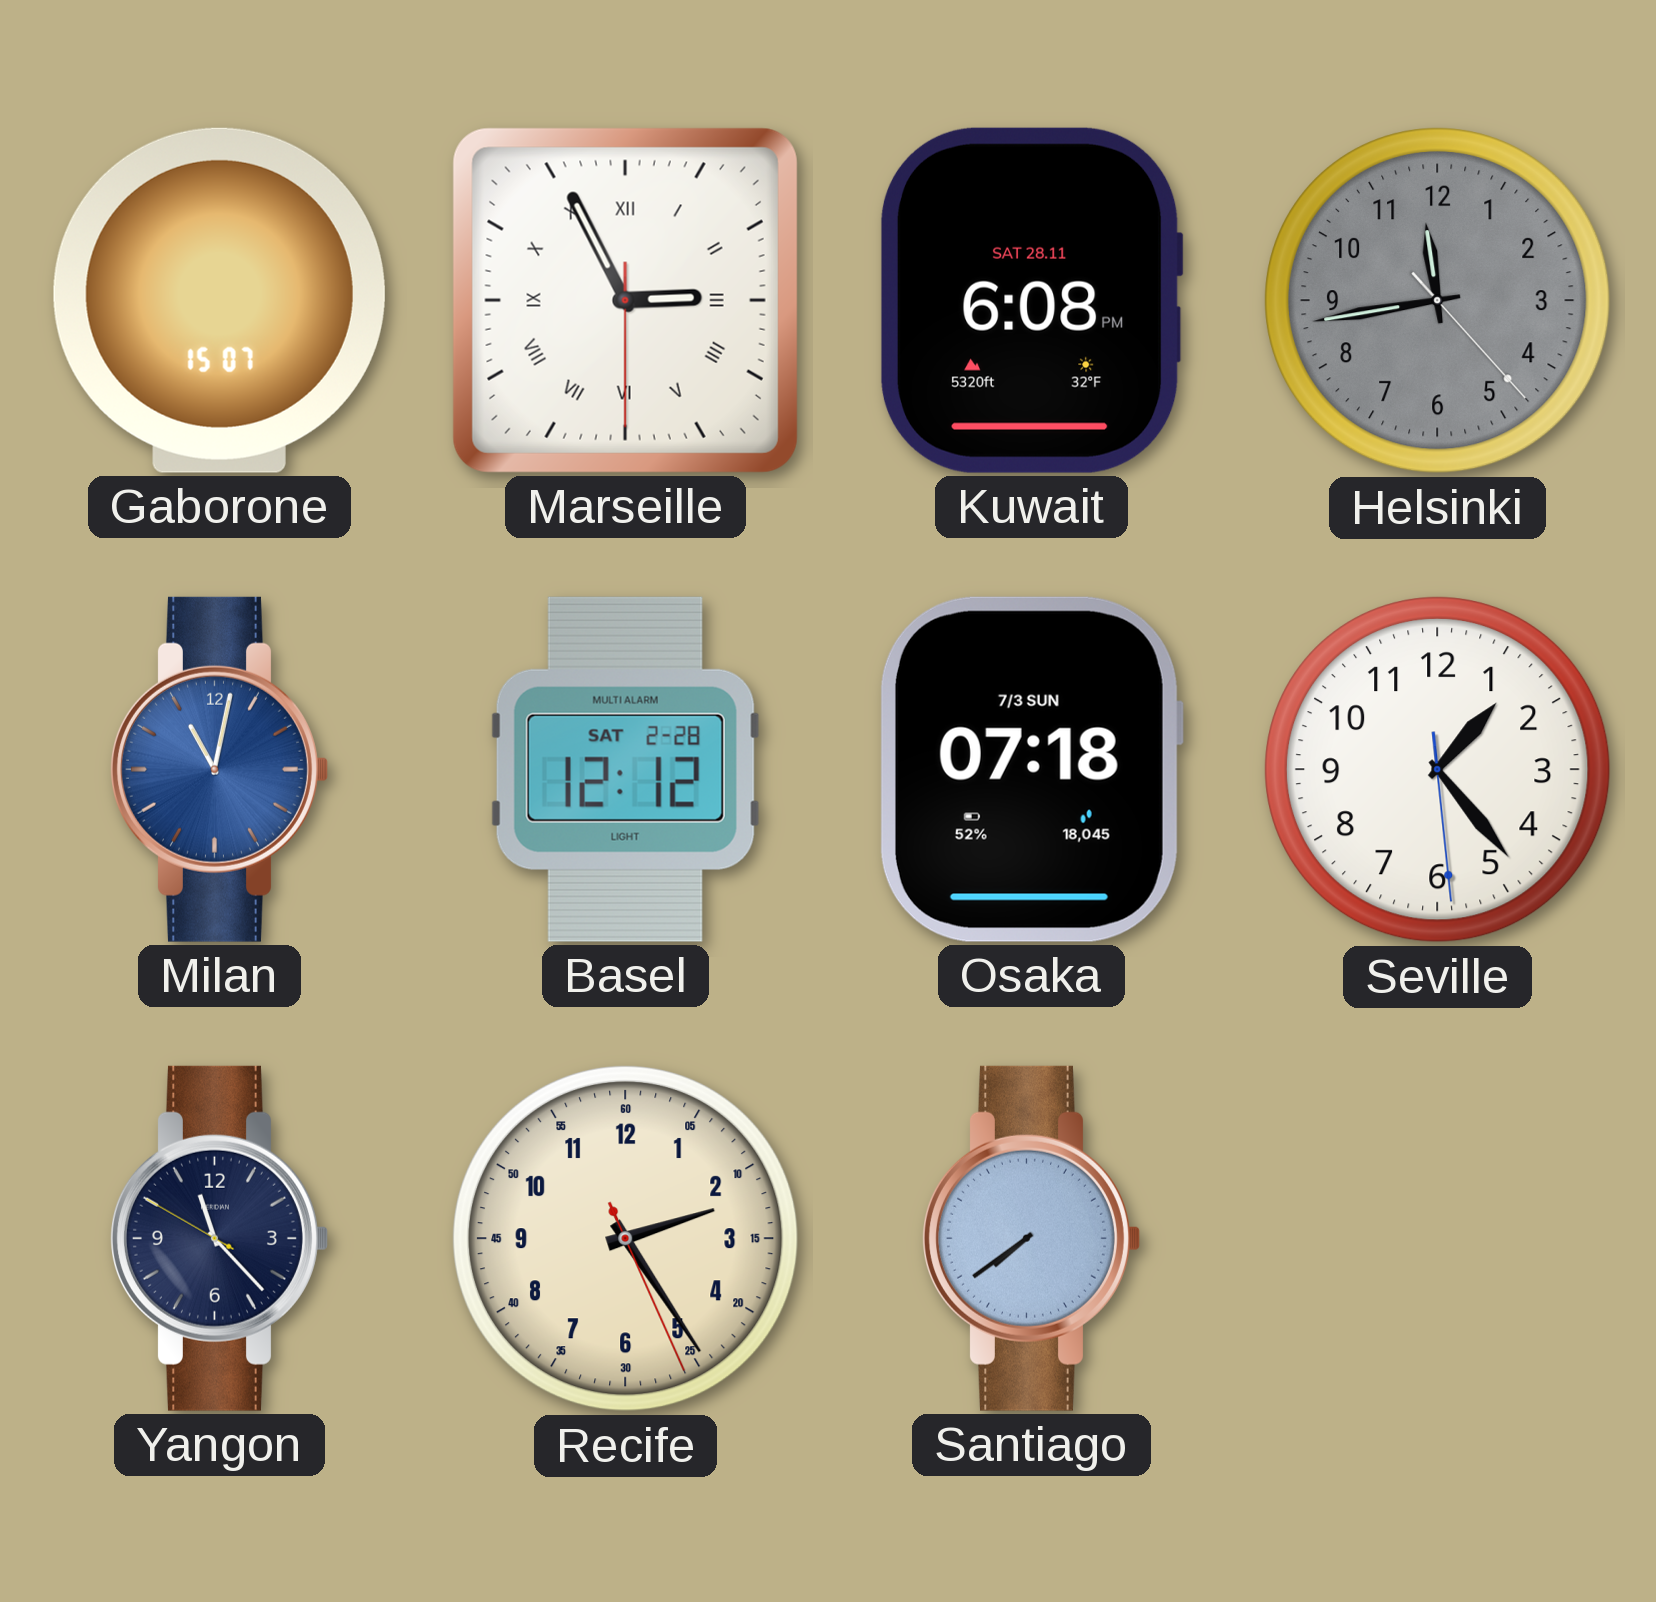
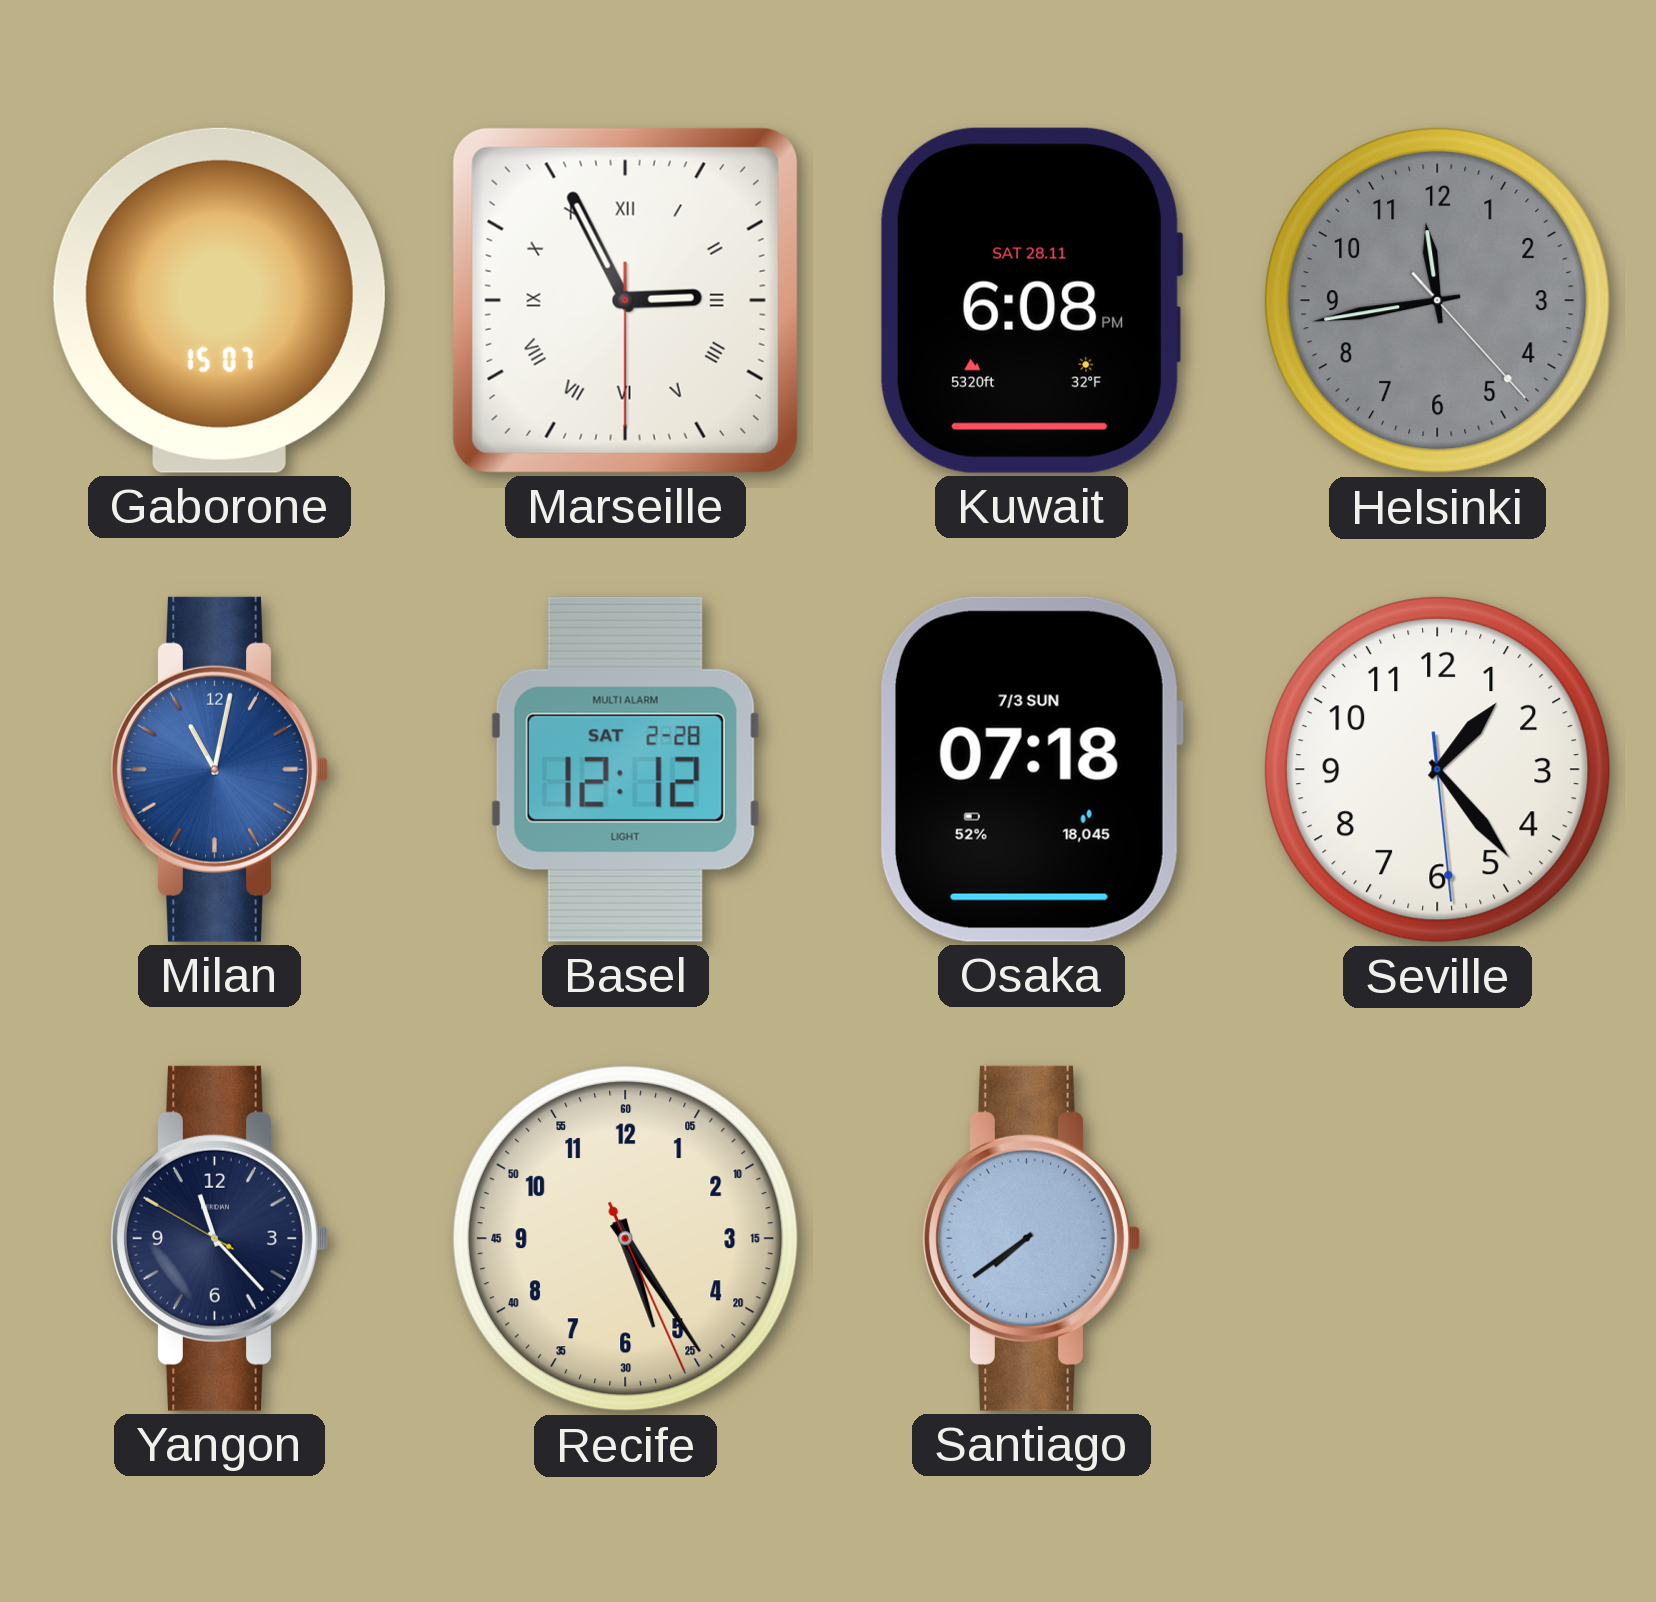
Recife: 2:24 -> 5:24
